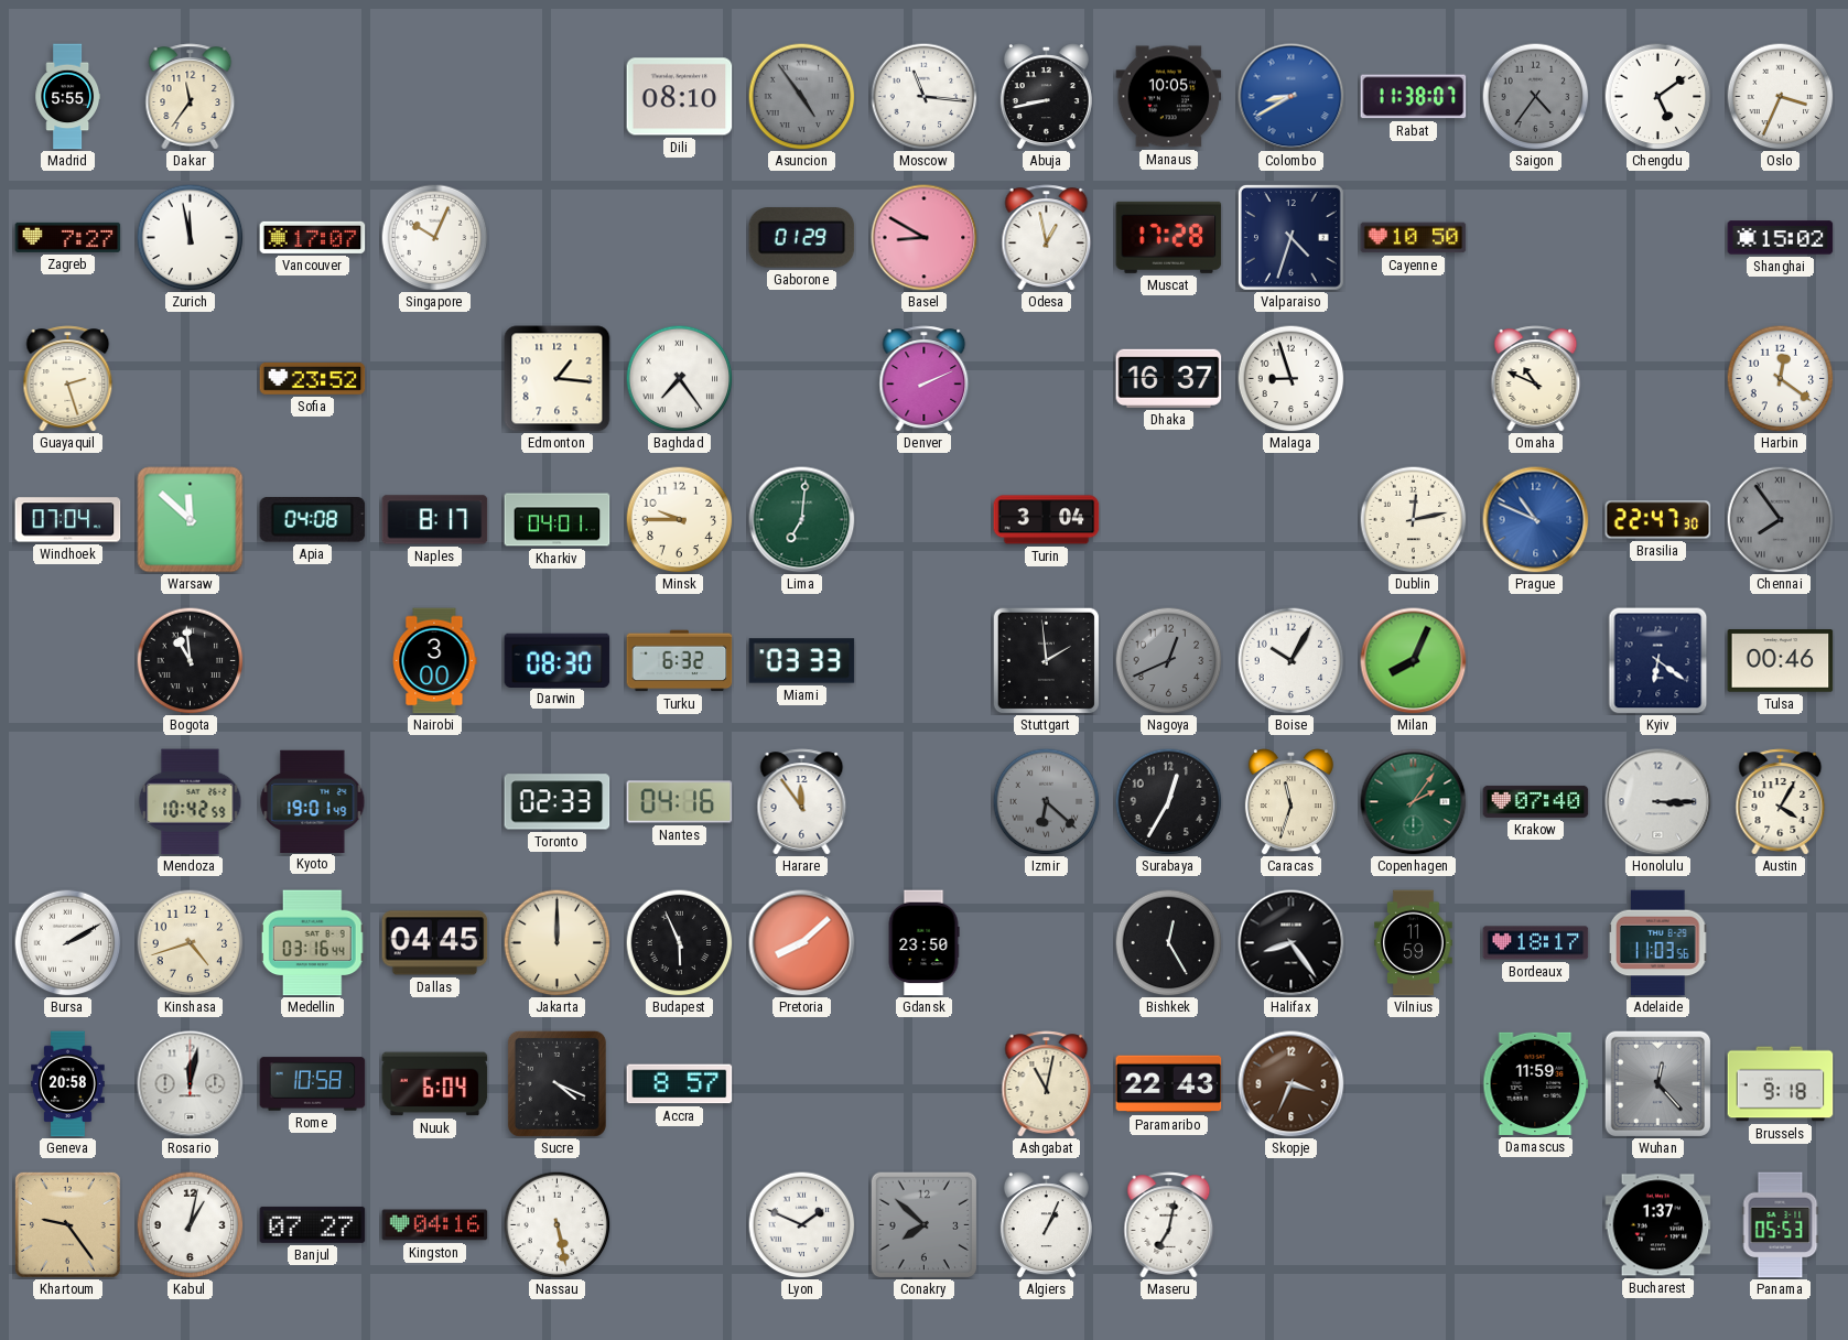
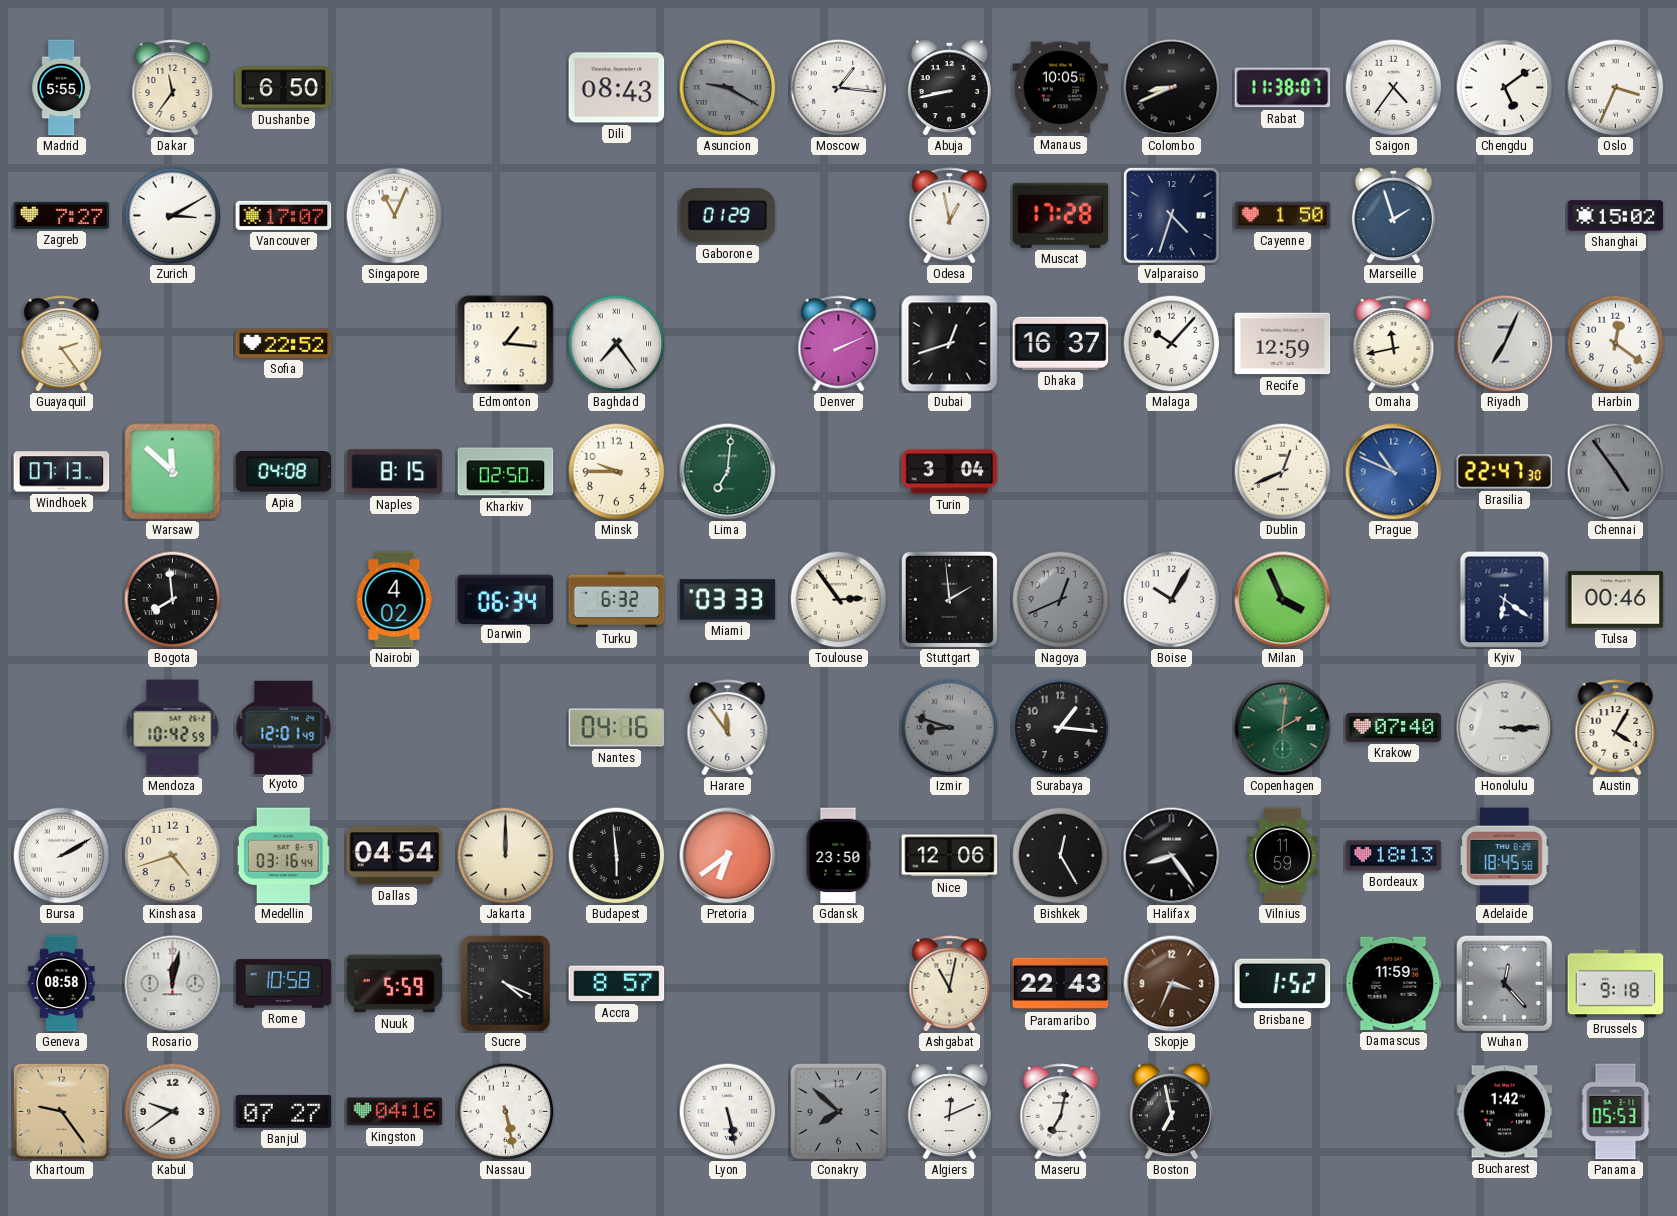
Dushanbe: none -> 6:50
Dili: 08:10 -> 08:43
Asuncion: 4:54 -> 9:20
Moscow: 11:16 -> 1:16
Colombo: 8:40 -> 8:41
Colombo dial: blue -> black
Saigon dial: grey -> white
Zurich: 11:58 -> 3:10
Singapore: 10:04 -> 11:04
Basel: 8:50 -> none
Cayenne: 10:50 -> 1:50
Marseille: none -> 1:57
Guayaquil: 2:27 -> 2:24
Sofia: 23:52 -> 22:52
Dubai: none -> 12:42
Malaga: 8:57 -> 10:07
Recife: none -> 12:59
Omaha: 10:49 -> 11:43
Riyadh: none -> 7:04
Windhoek: 07:04 -> 07:13
Naples: 8:17 -> 8:15
Kharkiv: 04:01 -> 02:50
Dublin: 12:13 -> 12:41
Chennai: 7:54 -> 4:54
Bogota: 10:59 -> 7:59
Nairobi: 3:00 -> 4:02
Darwin: 08:30 -> 06:34
Toulouse: none -> 2:54
Milan: 8:04 -> 3:56
Kyoto: 19:01 -> 12:01
Toronto: 02:33 -> none
Izmir: 6:22 -> 8:48
Surabaya: 12:35 -> 1:16
Caracas: 11:33 -> none
Copenhagen: 2:06 -> 2:01
Dallas: 04:45 -> 04:54
Budapest: 5:56 -> 5:59
Pretoria: 8:08 -> 6:39
Nice: none -> 12:06
Bordeaux: 18:17 -> 18:13
Adelaide: 11:03 -> 18:45
Geneva: 20:58 -> 08:58
Nuuk: 6:04 -> 5:59
Brisbane: none -> 1:52
Kabul: 1:02 -> 9:39
Lyon: 1:49 -> 5:28
Algiers: 1:04 -> 12:11
Boston: none -> 6:58
Bucharest: 1:37 -> 1:42
